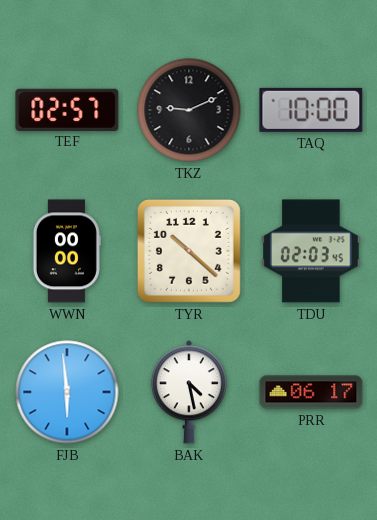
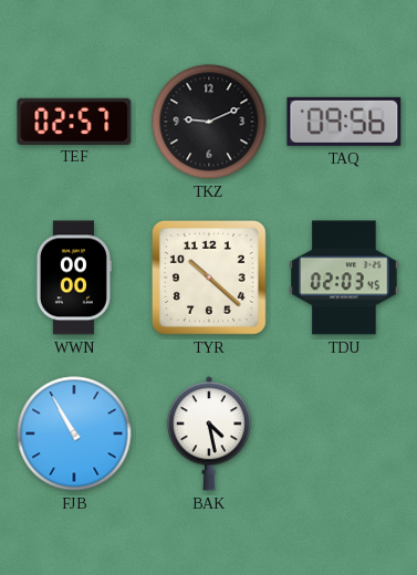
TAQ: 10:00 -> 09:56
FJB: 5:59 -> 10:55
PRR: 06:17 -> none
